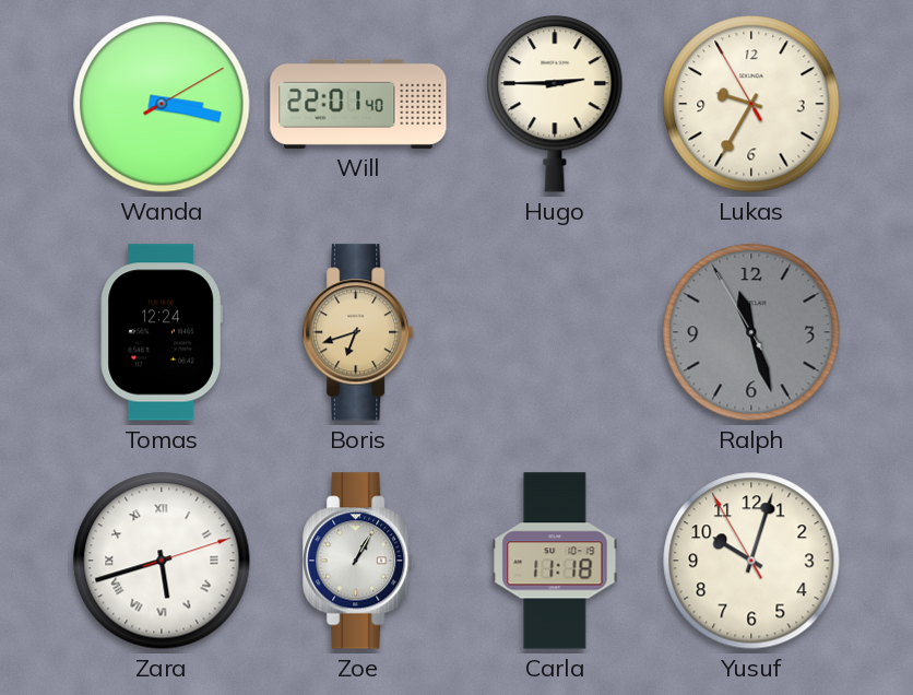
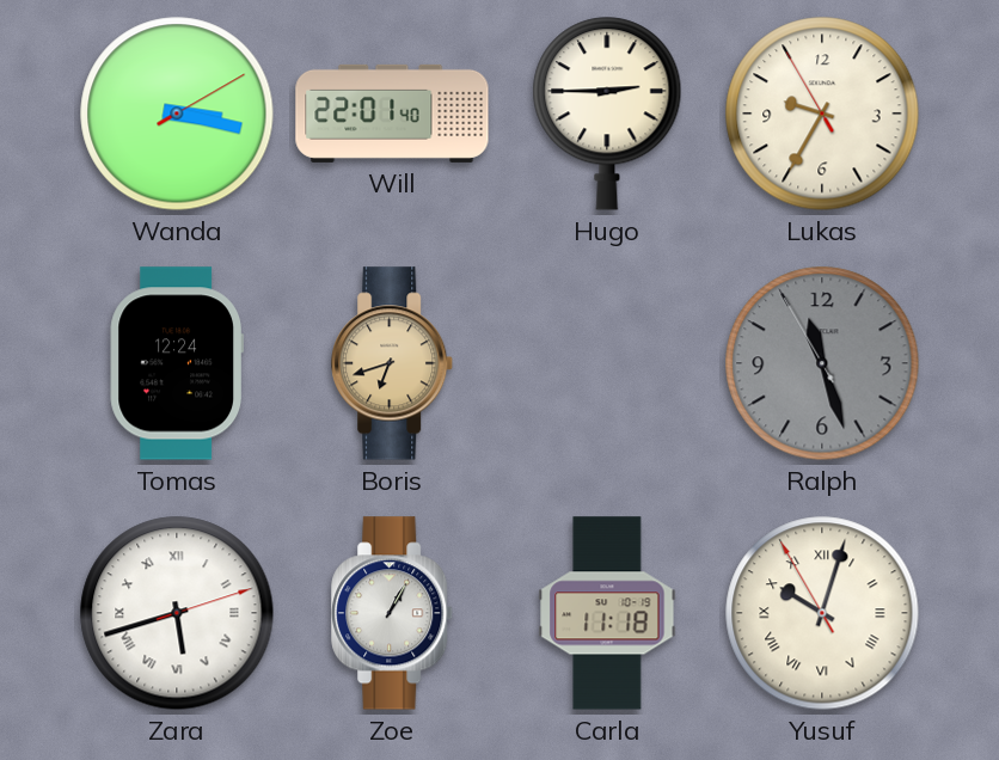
Yusuf numerals: Arabic -> Roman
